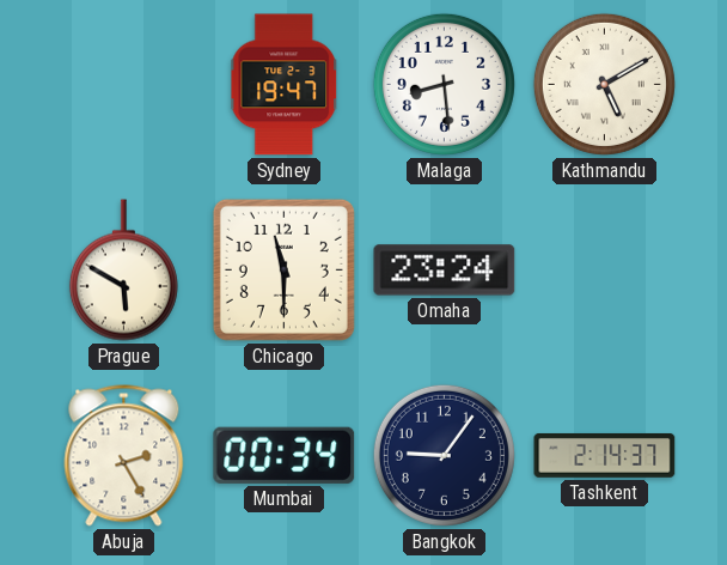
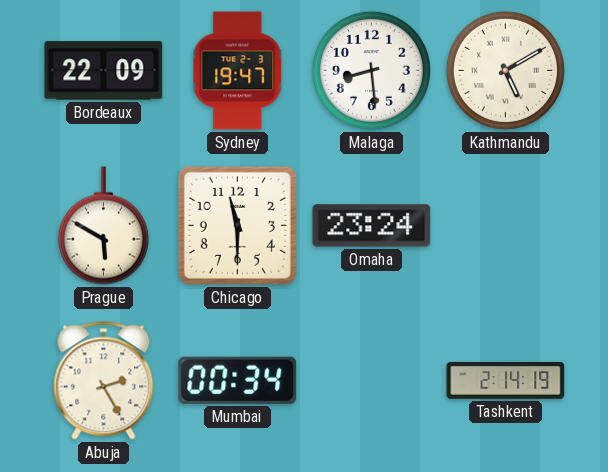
Bordeaux: none -> 22:09
Bangkok: 9:06 -> none
Tashkent: 2:14:37 -> 2:14:19
